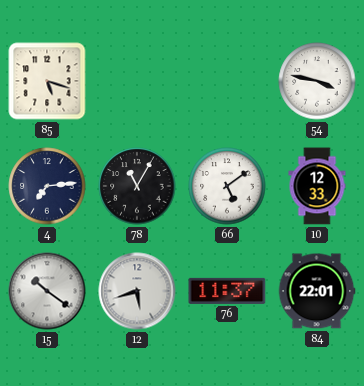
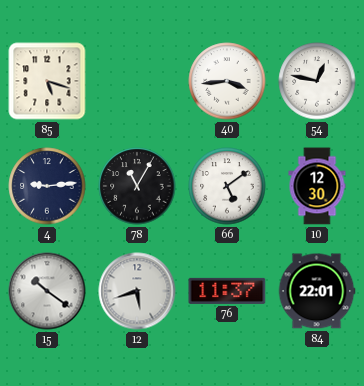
40: none -> 3:44
54: 3:47 -> 12:47
4: 7:14 -> 9:14
10: 12:33 -> 12:30
